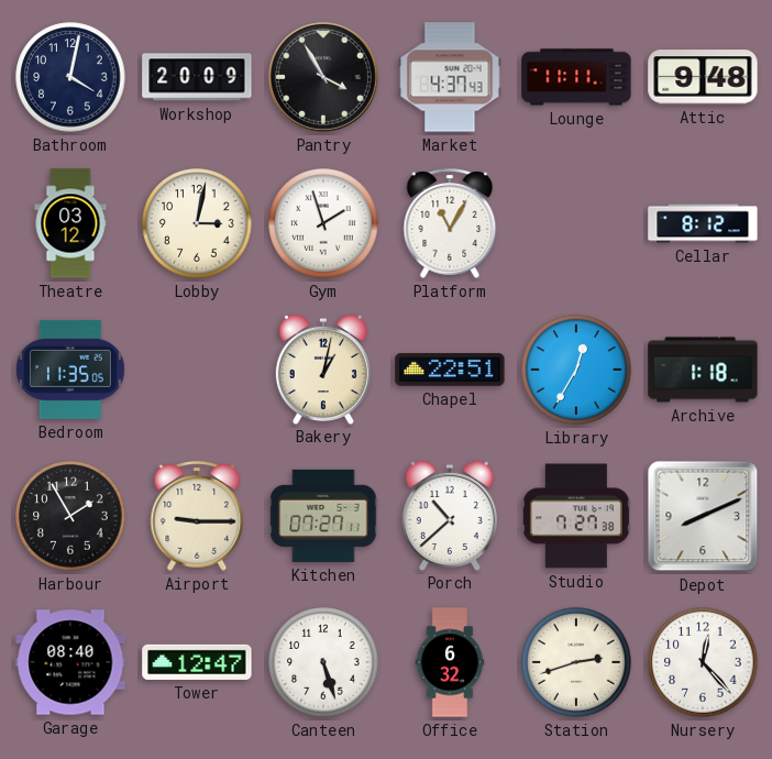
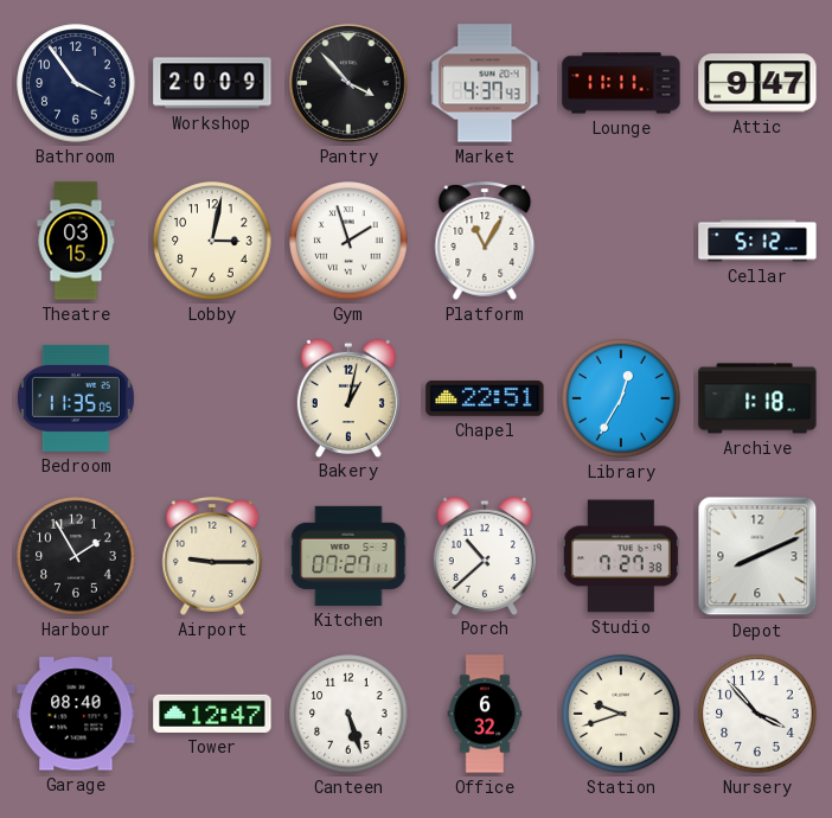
Bathroom: 4:02 -> 3:54
Pantry: 3:55 -> 3:53
Attic: 9:48 -> 9:47
Theatre: 03:12 -> 03:15
Cellar: 8:12 -> 5:12
Station: 2:42 -> 9:42
Nursery: 12:23 -> 3:53
